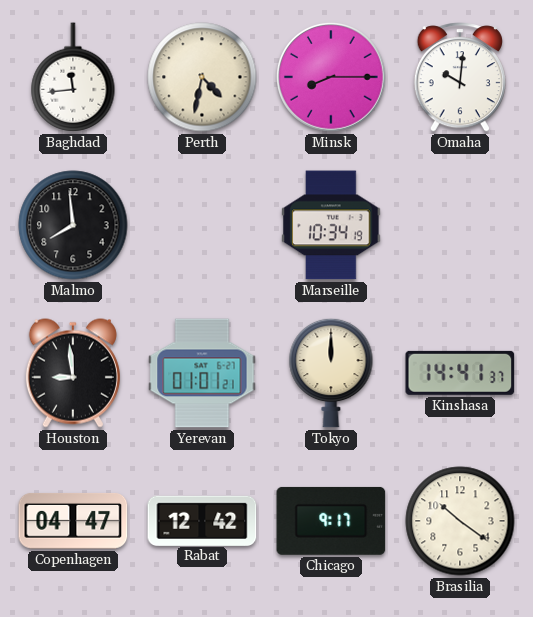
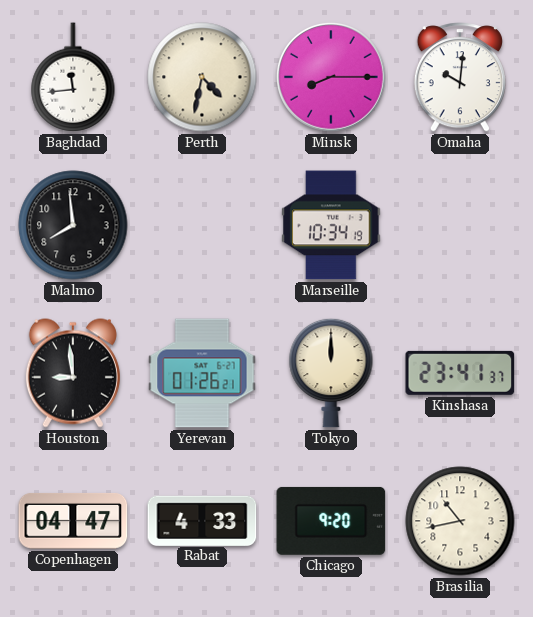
Yerevan: 01:01 -> 01:26
Kinshasa: 14:41 -> 23:41
Rabat: 12:42 -> 4:33
Chicago: 9:17 -> 9:20
Brasilia: 10:21 -> 10:43
